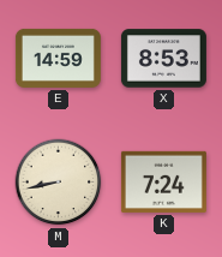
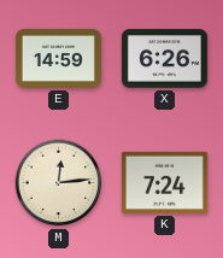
X: 8:53 -> 6:26
M: 8:43 -> 12:14
